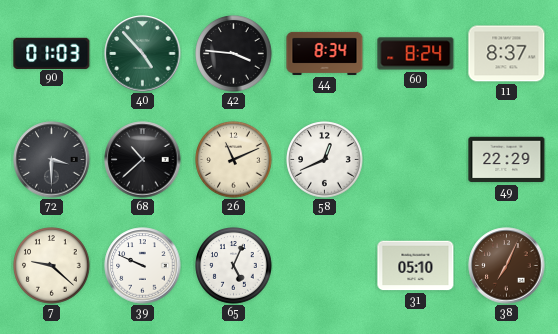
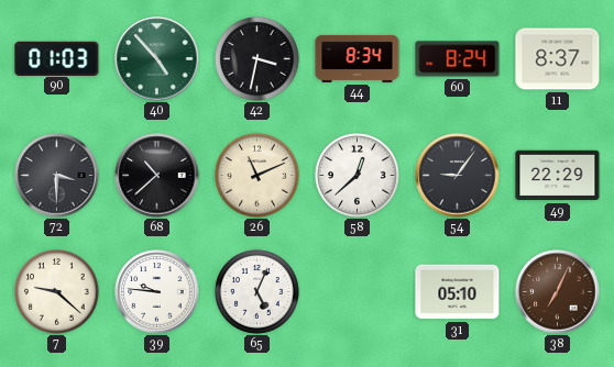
42: 3:46 -> 3:32
58: 12:41 -> 12:38
54: none -> 9:06
39: 9:49 -> 9:46
